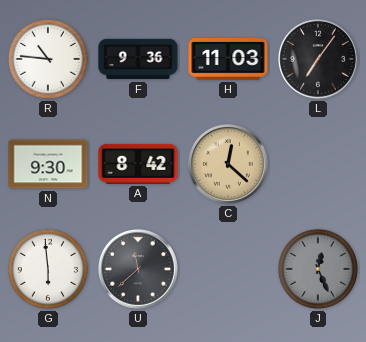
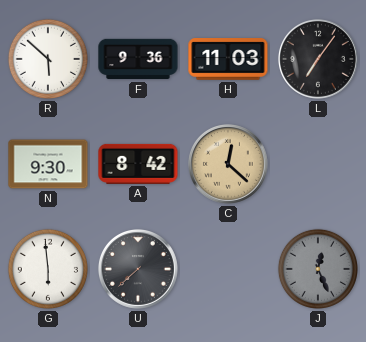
R: 10:46 -> 5:52
U: 11:38 -> 7:38
